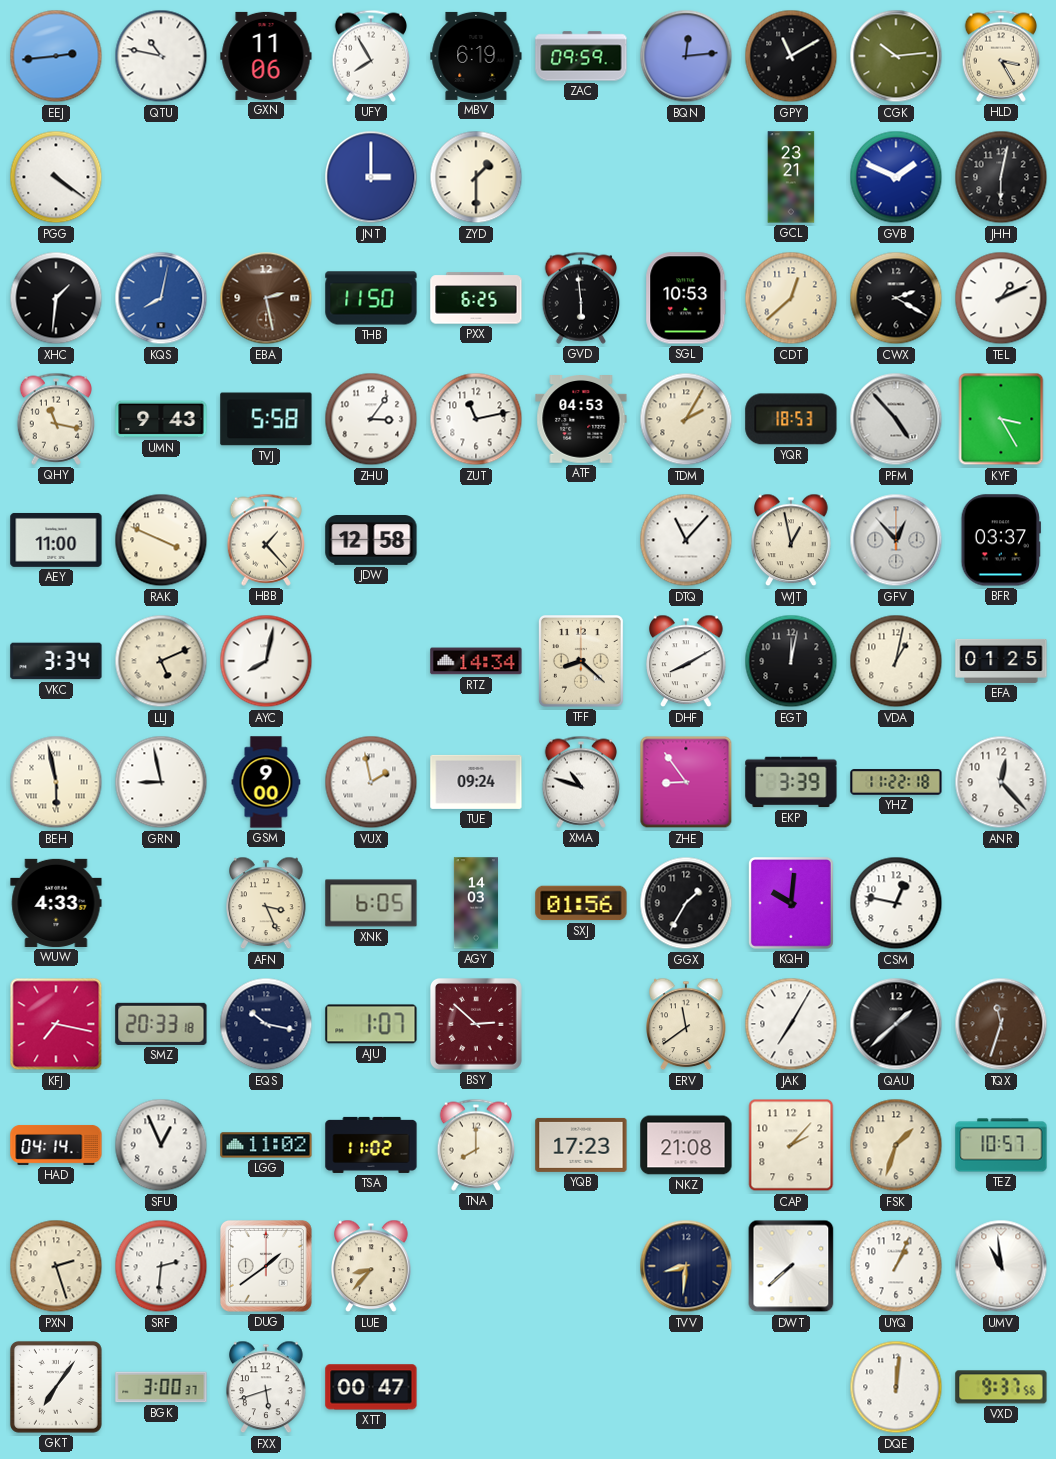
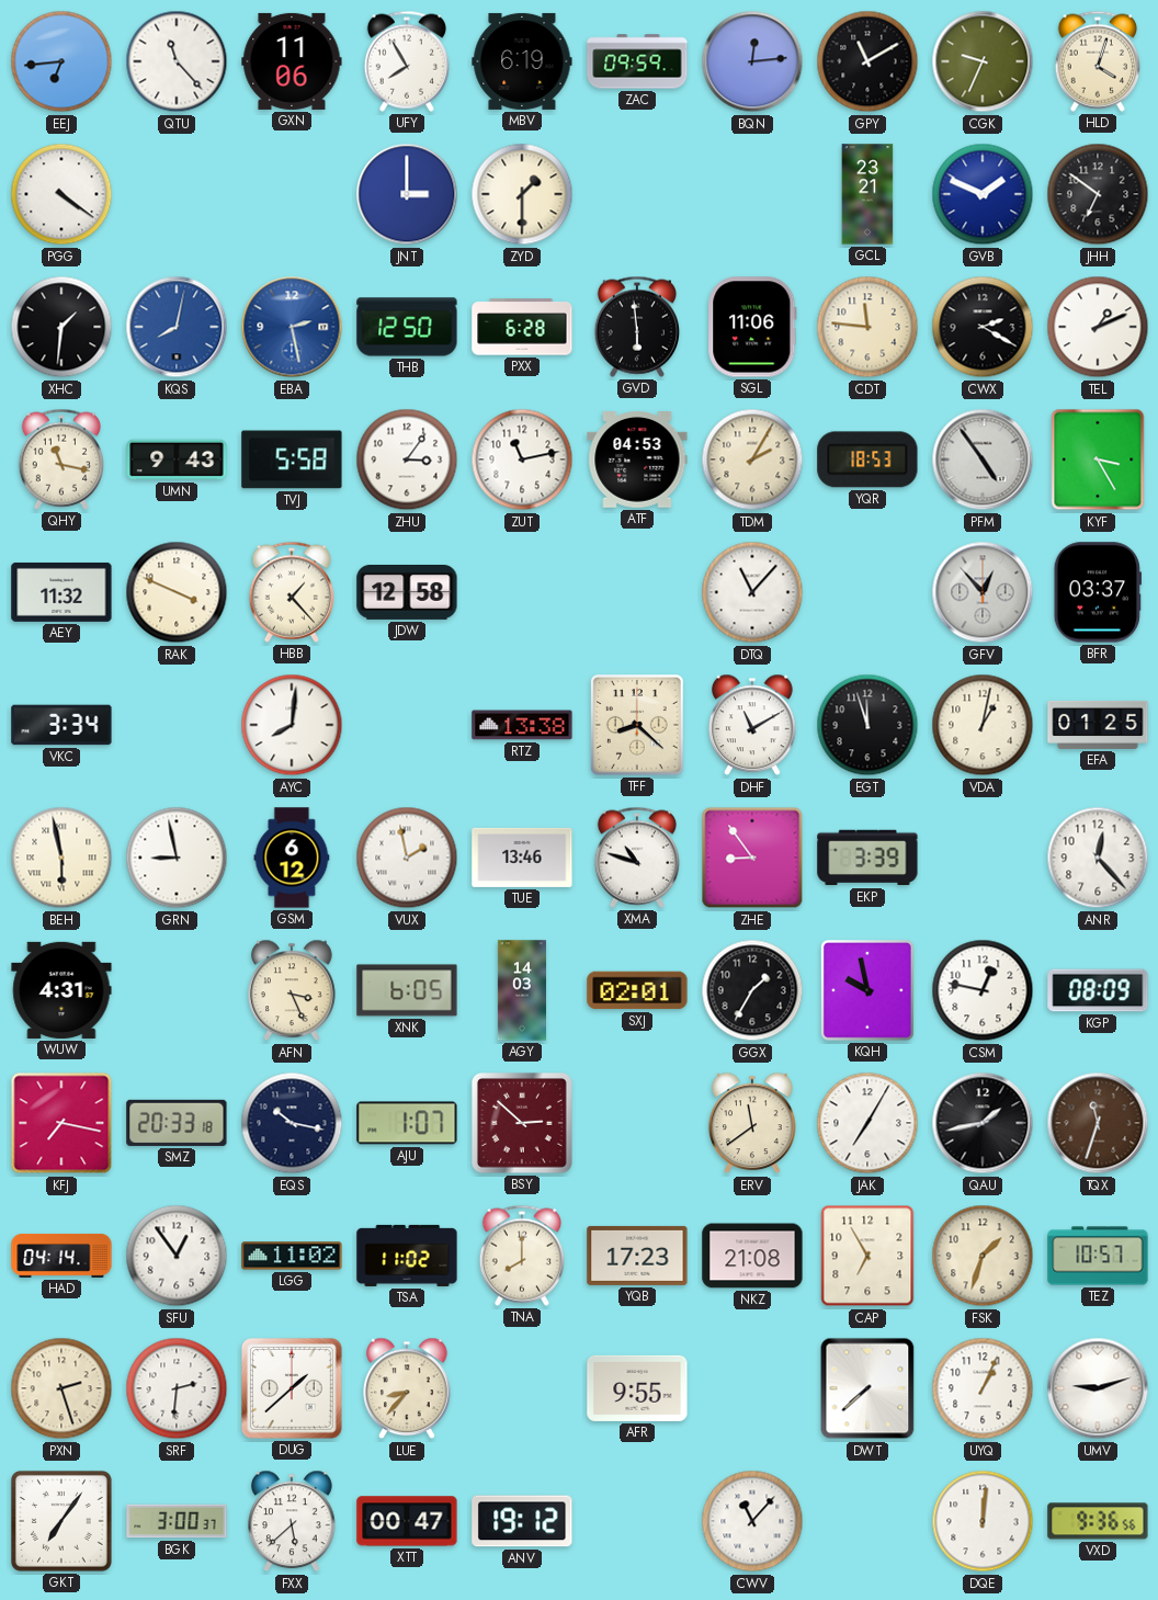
EEJ: 2:44 -> 6:44
QTU: 10:47 -> 11:23
CGK: 10:14 -> 9:34
HLD: 3:25 -> 4:03
JHH: 6:02 -> 6:51
EBA dial: brown -> blue
THB: 11:50 -> 12:50
PXX: 6:25 -> 6:28
SGL: 10:53 -> 11:06
CDT: 12:38 -> 11:46
PFM: 4:53 -> 4:54
AEY: 11:00 -> 11:32
WJT: 12:58 -> none
LLJ: 5:11 -> none
AYC: 8:02 -> 8:01
RTZ: 14:34 -> 13:38
DHF: 8:10 -> 11:10
EGT: 12:02 -> 11:57
GSM: 9:00 -> 6:12
TUE: 09:24 -> 13:46
YHZ: 11:22 -> none
WUW: 4:33 -> 4:31
SXJ: 01:56 -> 02:01
KQH: 10:01 -> 9:58
KGP: none -> 08:09
QAU: 1:38 -> 1:43
SFU: 12:56 -> 12:54
CAP: 2:07 -> 6:55
DUG: 1:39 -> 1:38
AFR: none -> 9:55
TVV: 8:31 -> none
UMV: 10:59 -> 9:12
FXX: 5:42 -> 5:38
ANV: none -> 19:12
CWV: none -> 11:07
VXD: 9:37 -> 9:36
